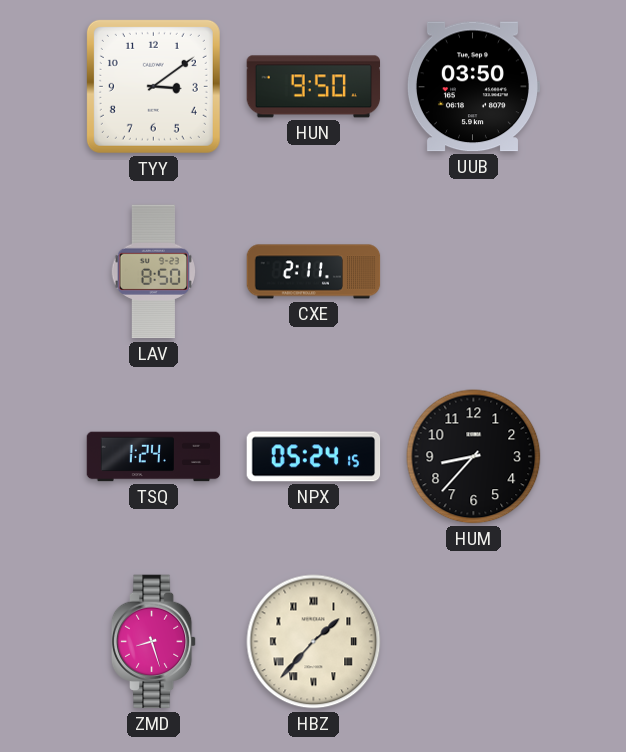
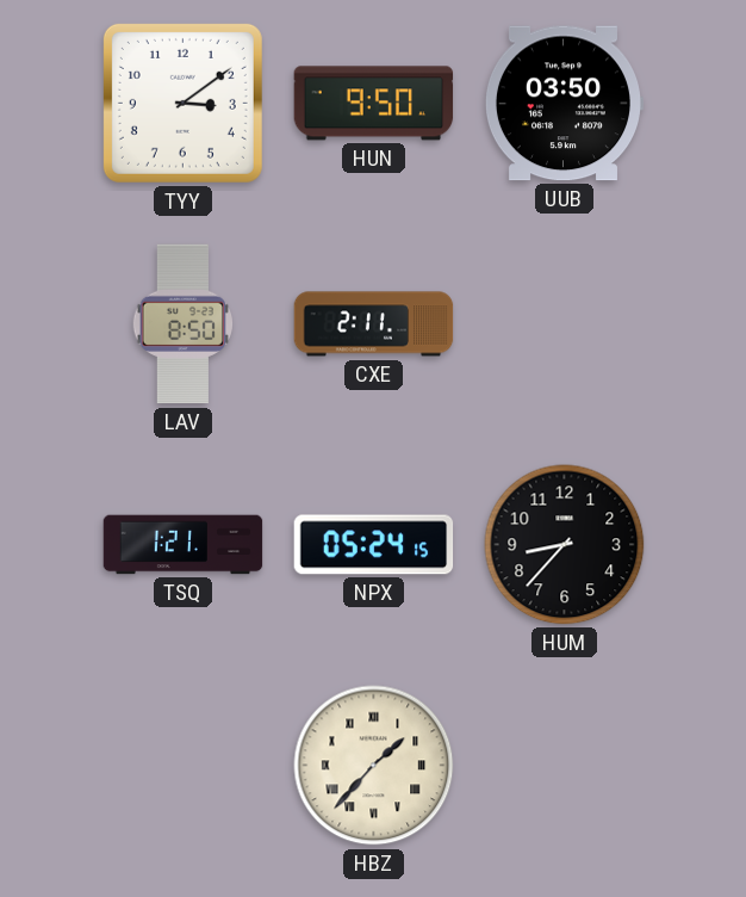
TSQ: 1:24 -> 1:21
ZMD: 8:27 -> none
